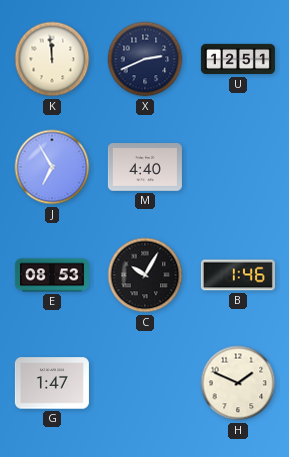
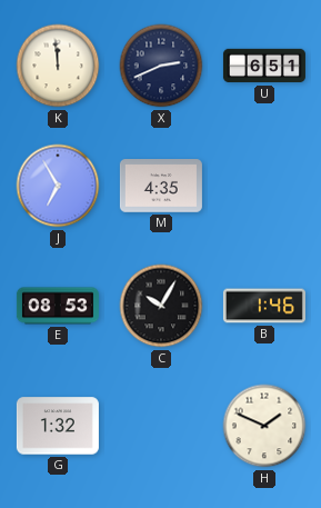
U: 12:51 -> 6:51
M: 4:40 -> 4:35
G: 1:47 -> 1:32
